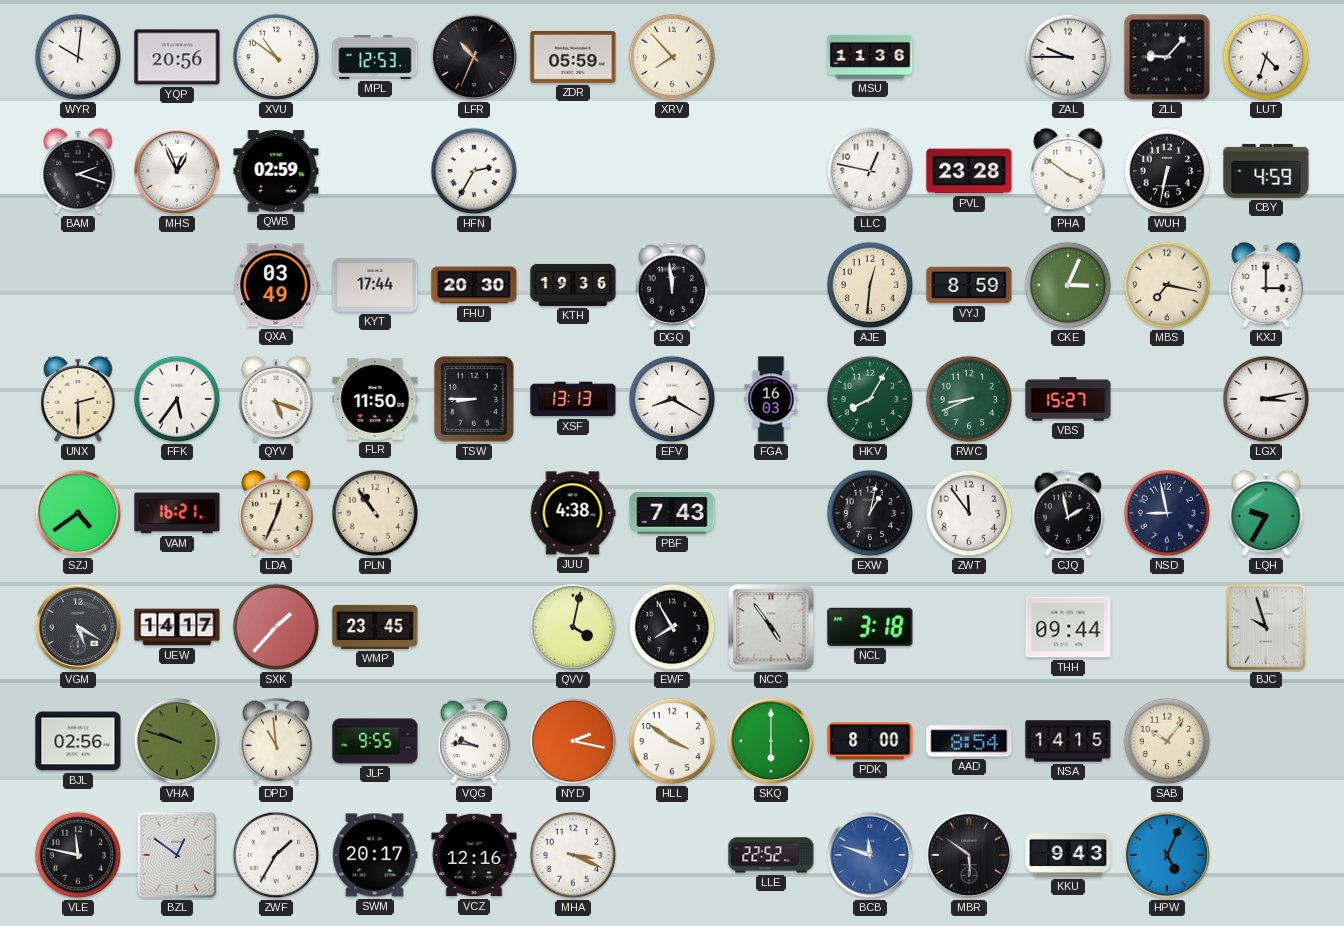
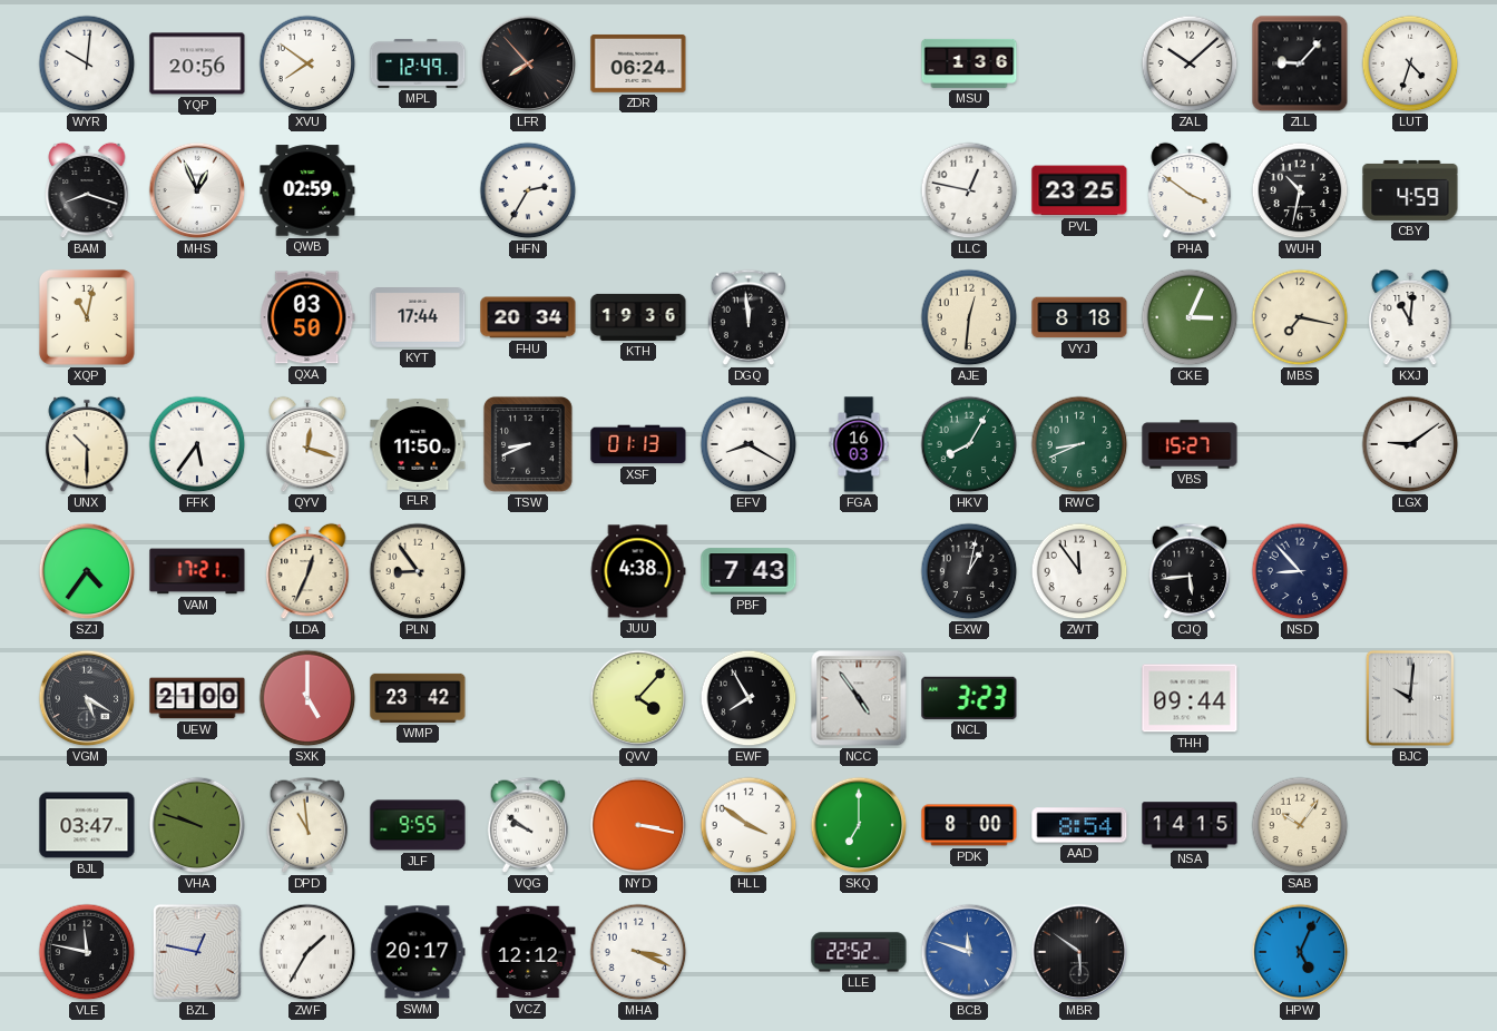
XVU: 10:51 -> 7:51
MPL: 12:53 -> 12:49
LFR: 10:34 -> 7:53
ZDR: 05:59 -> 06:24
XRV: 7:53 -> none
MSU: 11:36 -> 1:36
ZAL: 9:45 -> 10:08
BAM: 2:18 -> 8:18
PVL: 23:28 -> 23:25
WUH: 6:32 -> 10:32
XQP: none -> 11:02
QXA: 03:49 -> 03:50
FHU: 20:30 -> 20:34
VYJ: 8:59 -> 8:18
KXJ: 3:00 -> 11:01
UNX: 2:30 -> 10:30
QYV: 5:18 -> 12:18
TSW: 8:45 -> 8:41
XSF: 13:13 -> 01:13
LGX: 3:13 -> 9:09
SZJ: 4:39 -> 4:36
VAM: 16:21 -> 17:21
PLN: 10:54 -> 8:54
CJQ: 1:58 -> 5:44
NSD: 8:58 -> 8:53
LQH: 9:35 -> none
UEW: 14:17 -> 21:00
SXK: 1:37 -> 5:00
WMP: 23:45 -> 23:42
QVV: 4:02 -> 4:07
NCL: 3:18 -> 3:23
BJC: 9:57 -> 10:01
BJL: 02:56 -> 03:47
VQG: 9:46 -> 9:51
NYD: 2:17 -> 3:17
SKQ: 6:00 -> 7:00
BZL: 12:51 -> 12:47
VCZ: 12:16 -> 12:12
KKU: 9:43 -> none
